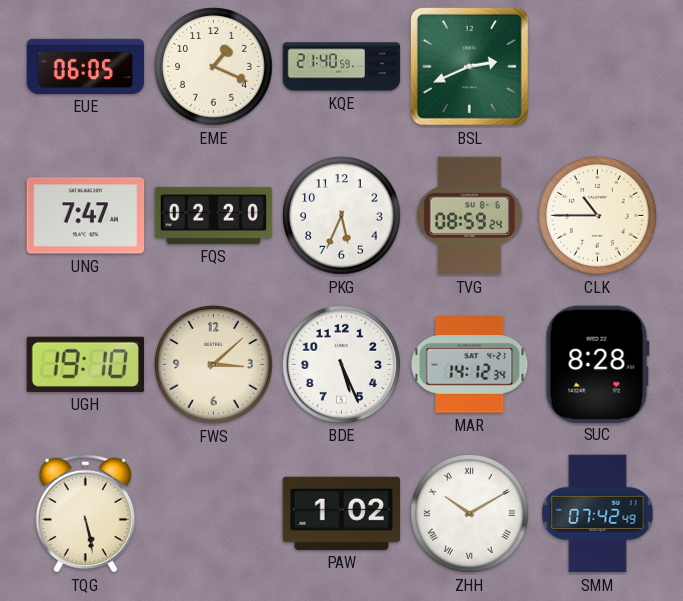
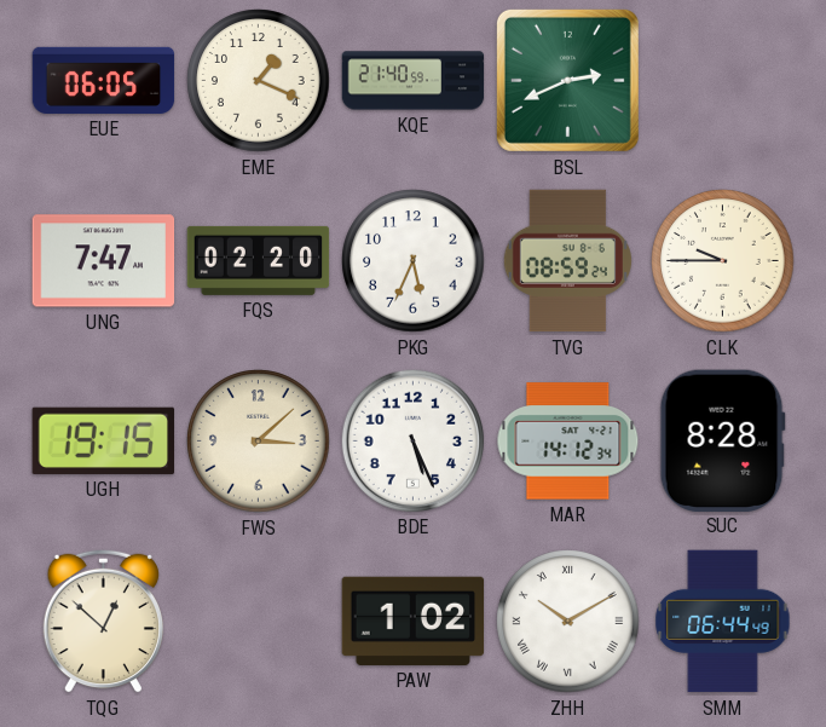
CLK: 10:45 -> 9:45
UGH: 19:10 -> 19:15
TQG: 5:28 -> 12:52
SMM: 07:42 -> 06:44
